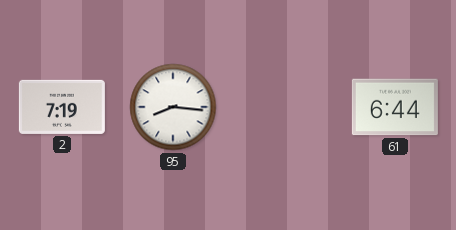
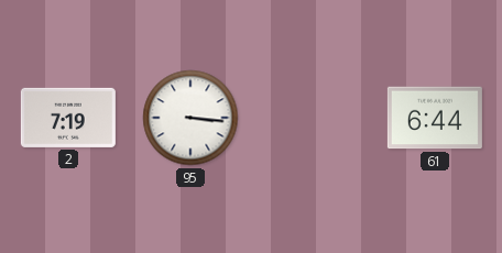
95: 8:16 -> 3:16
